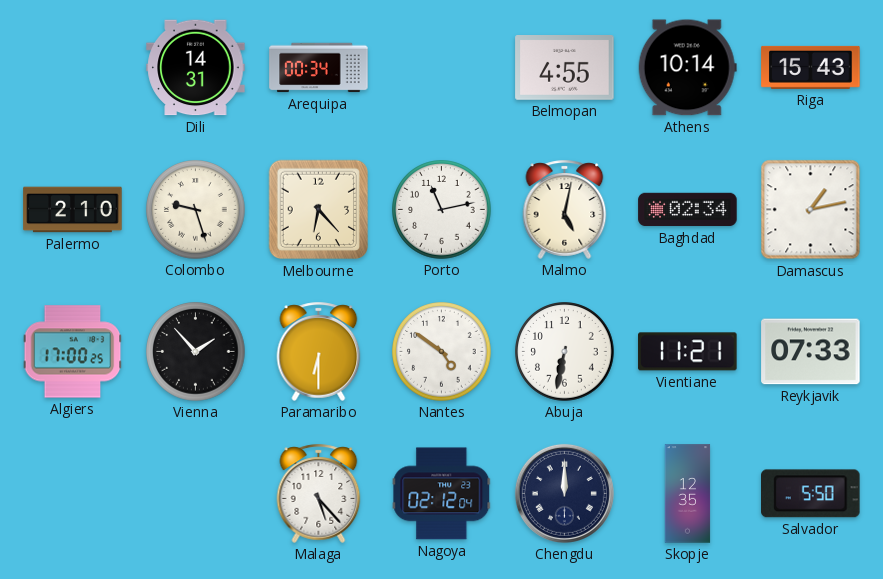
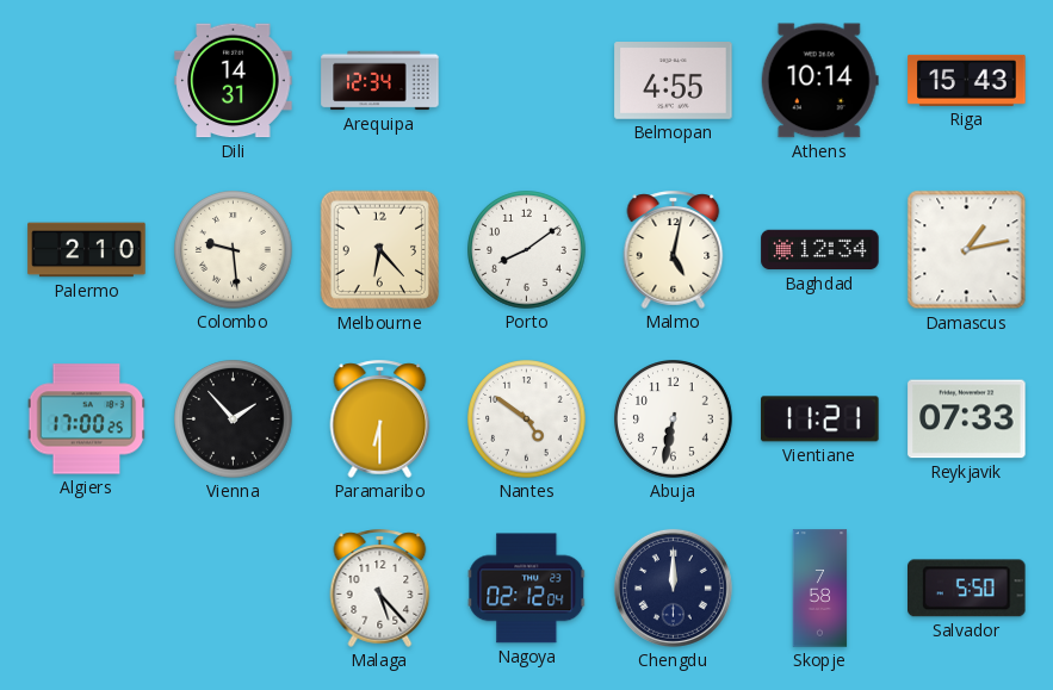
Arequipa: 00:34 -> 12:34
Colombo: 9:27 -> 9:29
Porto: 11:13 -> 8:09
Baghdad: 02:34 -> 12:34
Skopje: 12:35 -> 7:58
